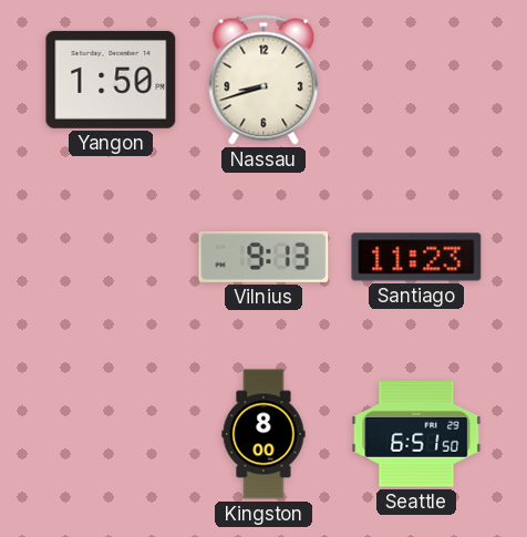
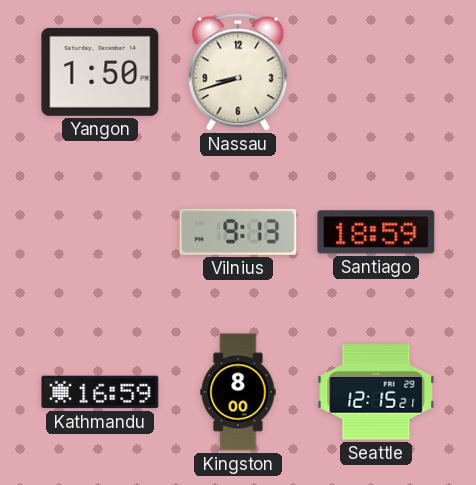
Santiago: 11:23 -> 18:59
Kathmandu: none -> 16:59
Seattle: 6:51 -> 12:15
